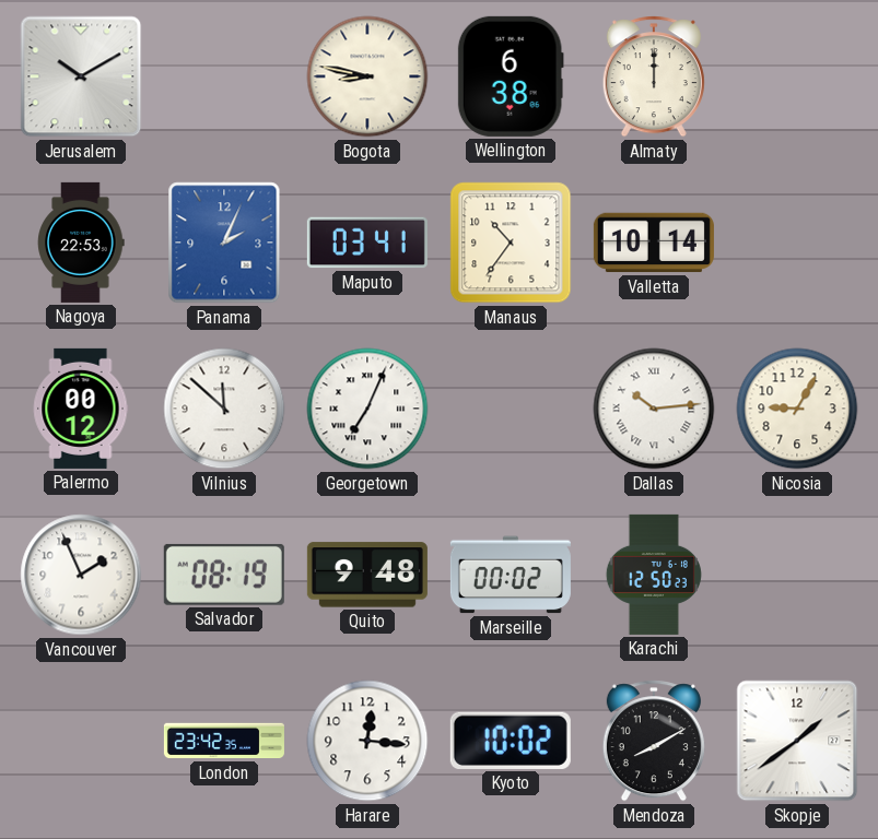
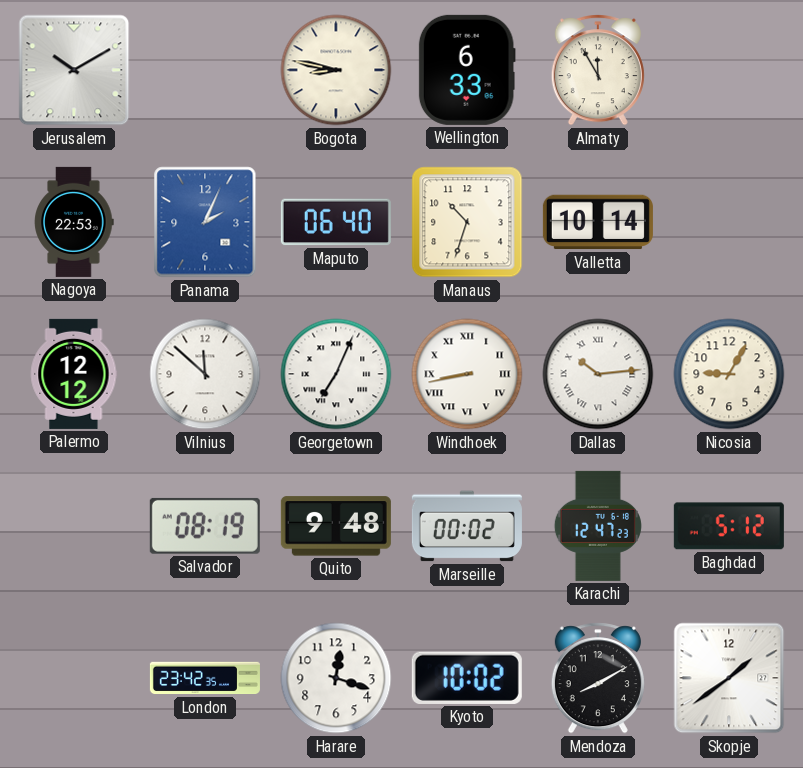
Wellington: 6:38 -> 6:33
Almaty: 12:00 -> 11:55
Maputo: 03:41 -> 06:40
Manaus: 10:36 -> 10:33
Palermo: 00:12 -> 12:12
Windhoek: none -> 8:43
Vancouver: 1:56 -> none
Karachi: 12:50 -> 12:47
Baghdad: none -> 5:12
Harare: 12:16 -> 12:18
